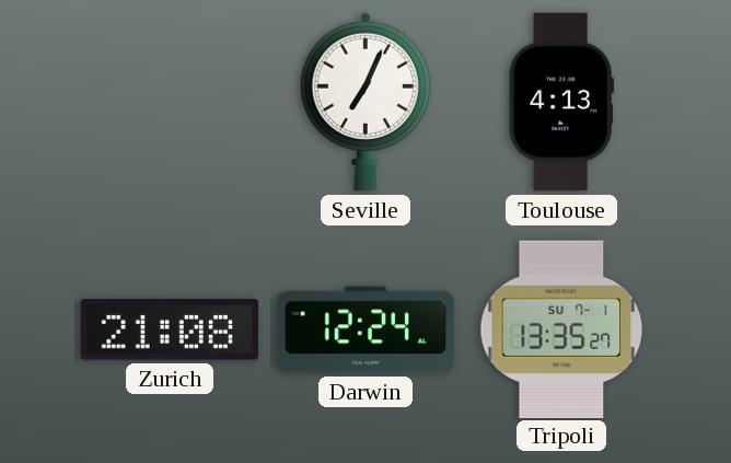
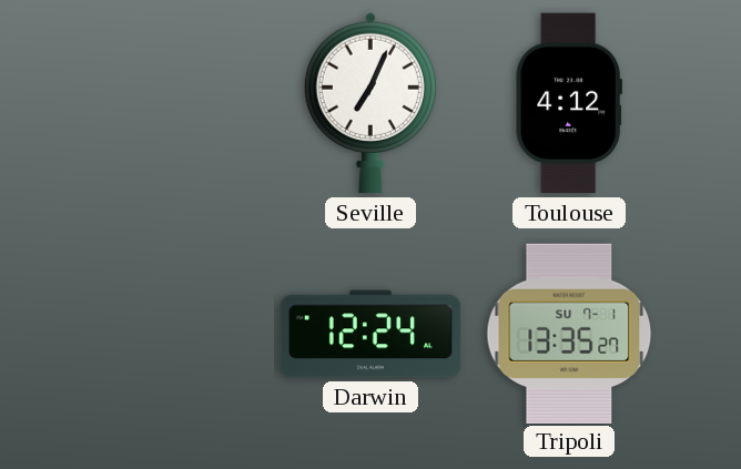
Toulouse: 4:13 -> 4:12
Zurich: 21:08 -> none
